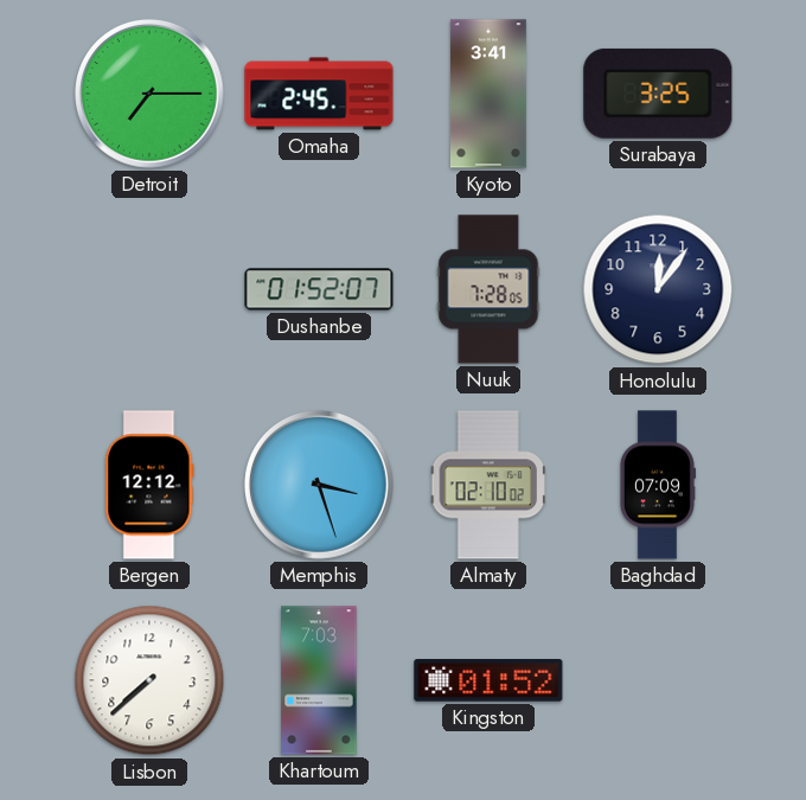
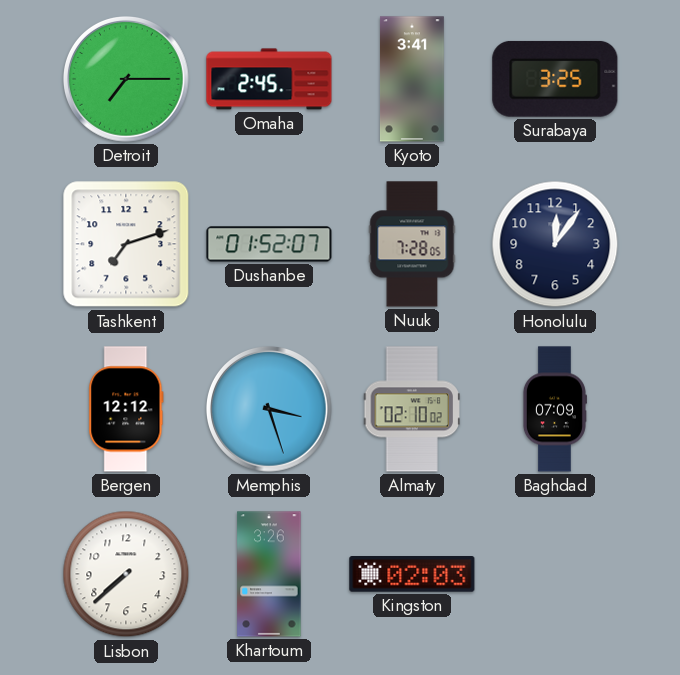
Tashkent: none -> 7:12
Khartoum: 7:03 -> 3:26
Kingston: 01:52 -> 02:03
